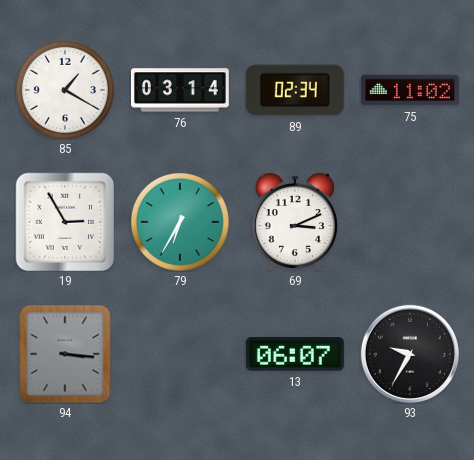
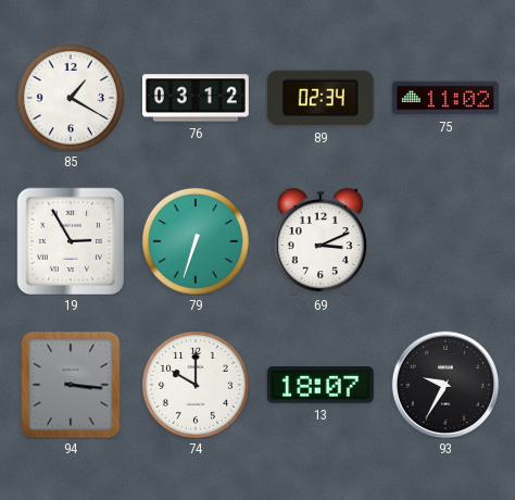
76: 03:14 -> 03:12
79: 6:35 -> 6:33
74: none -> 10:00
13: 06:07 -> 18:07
